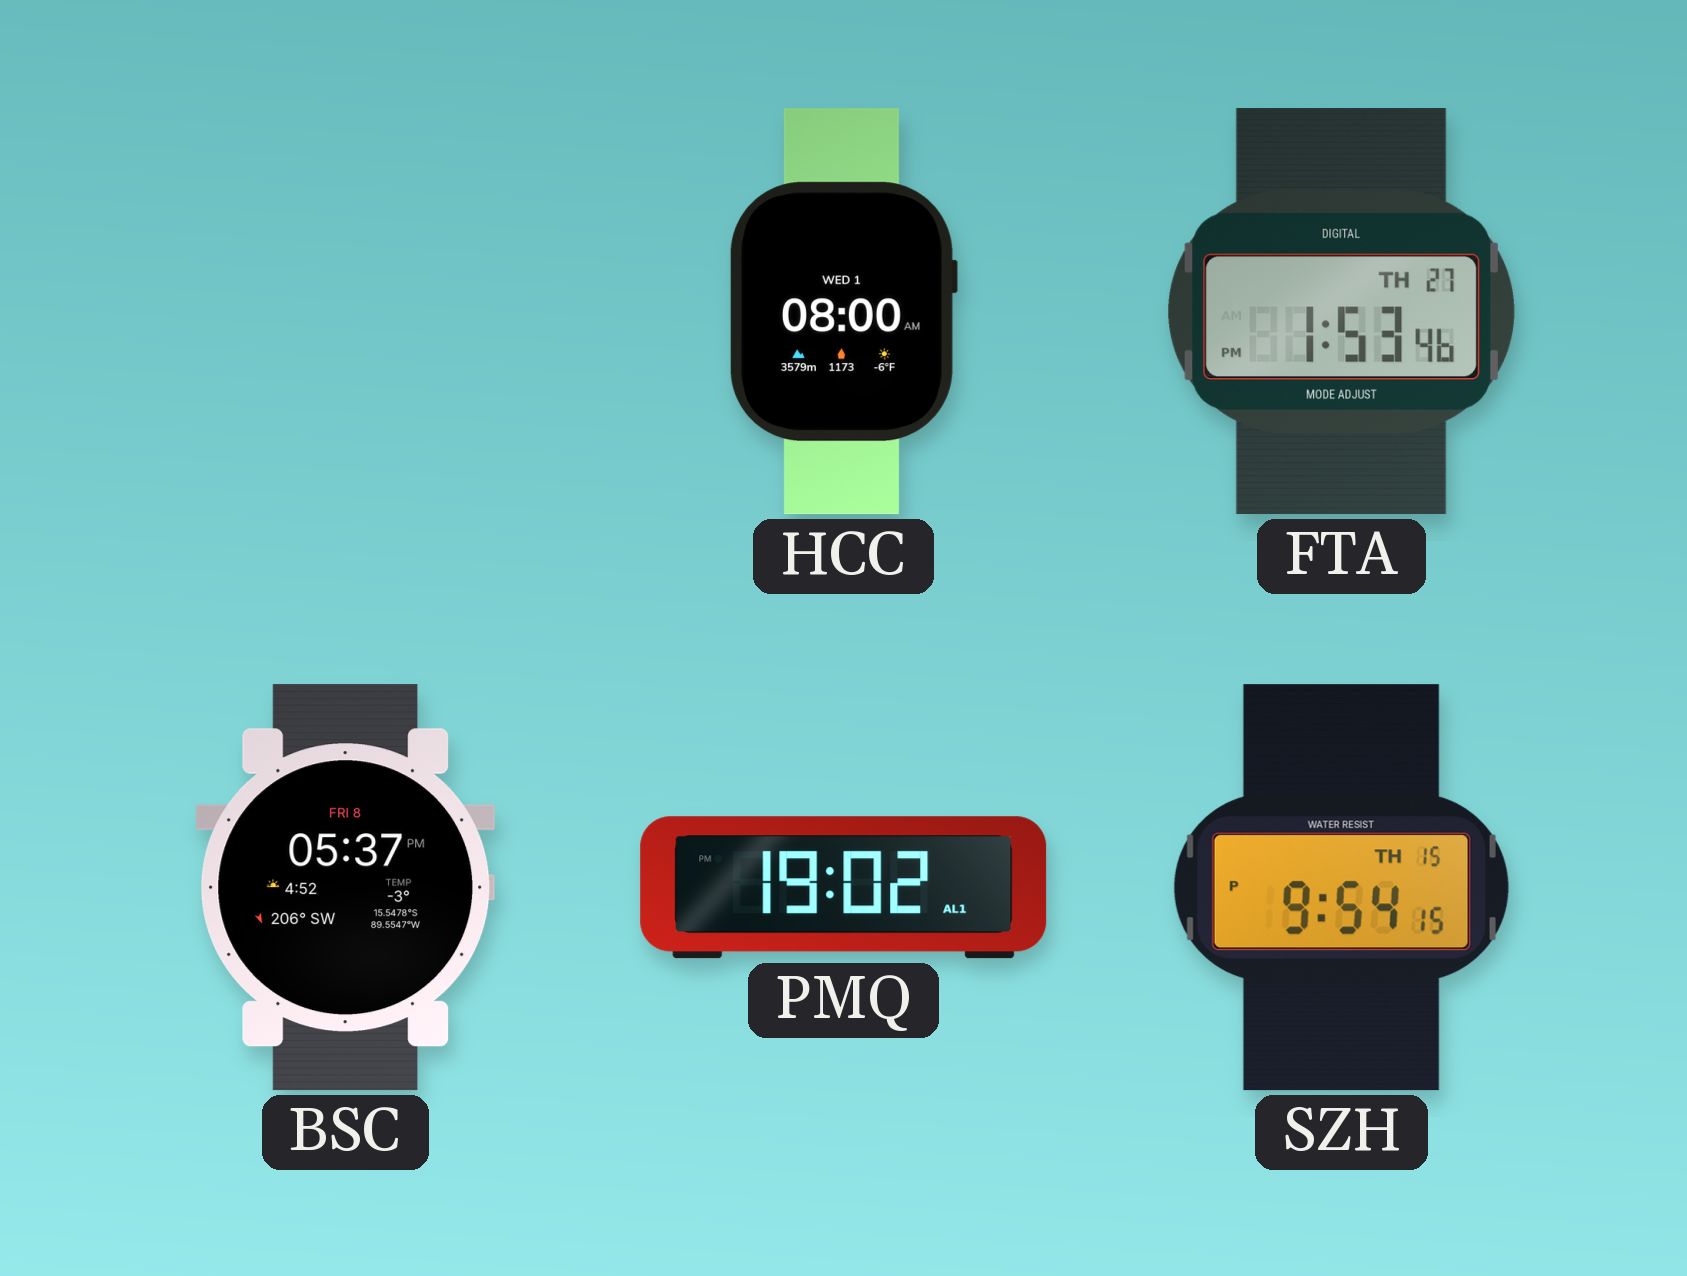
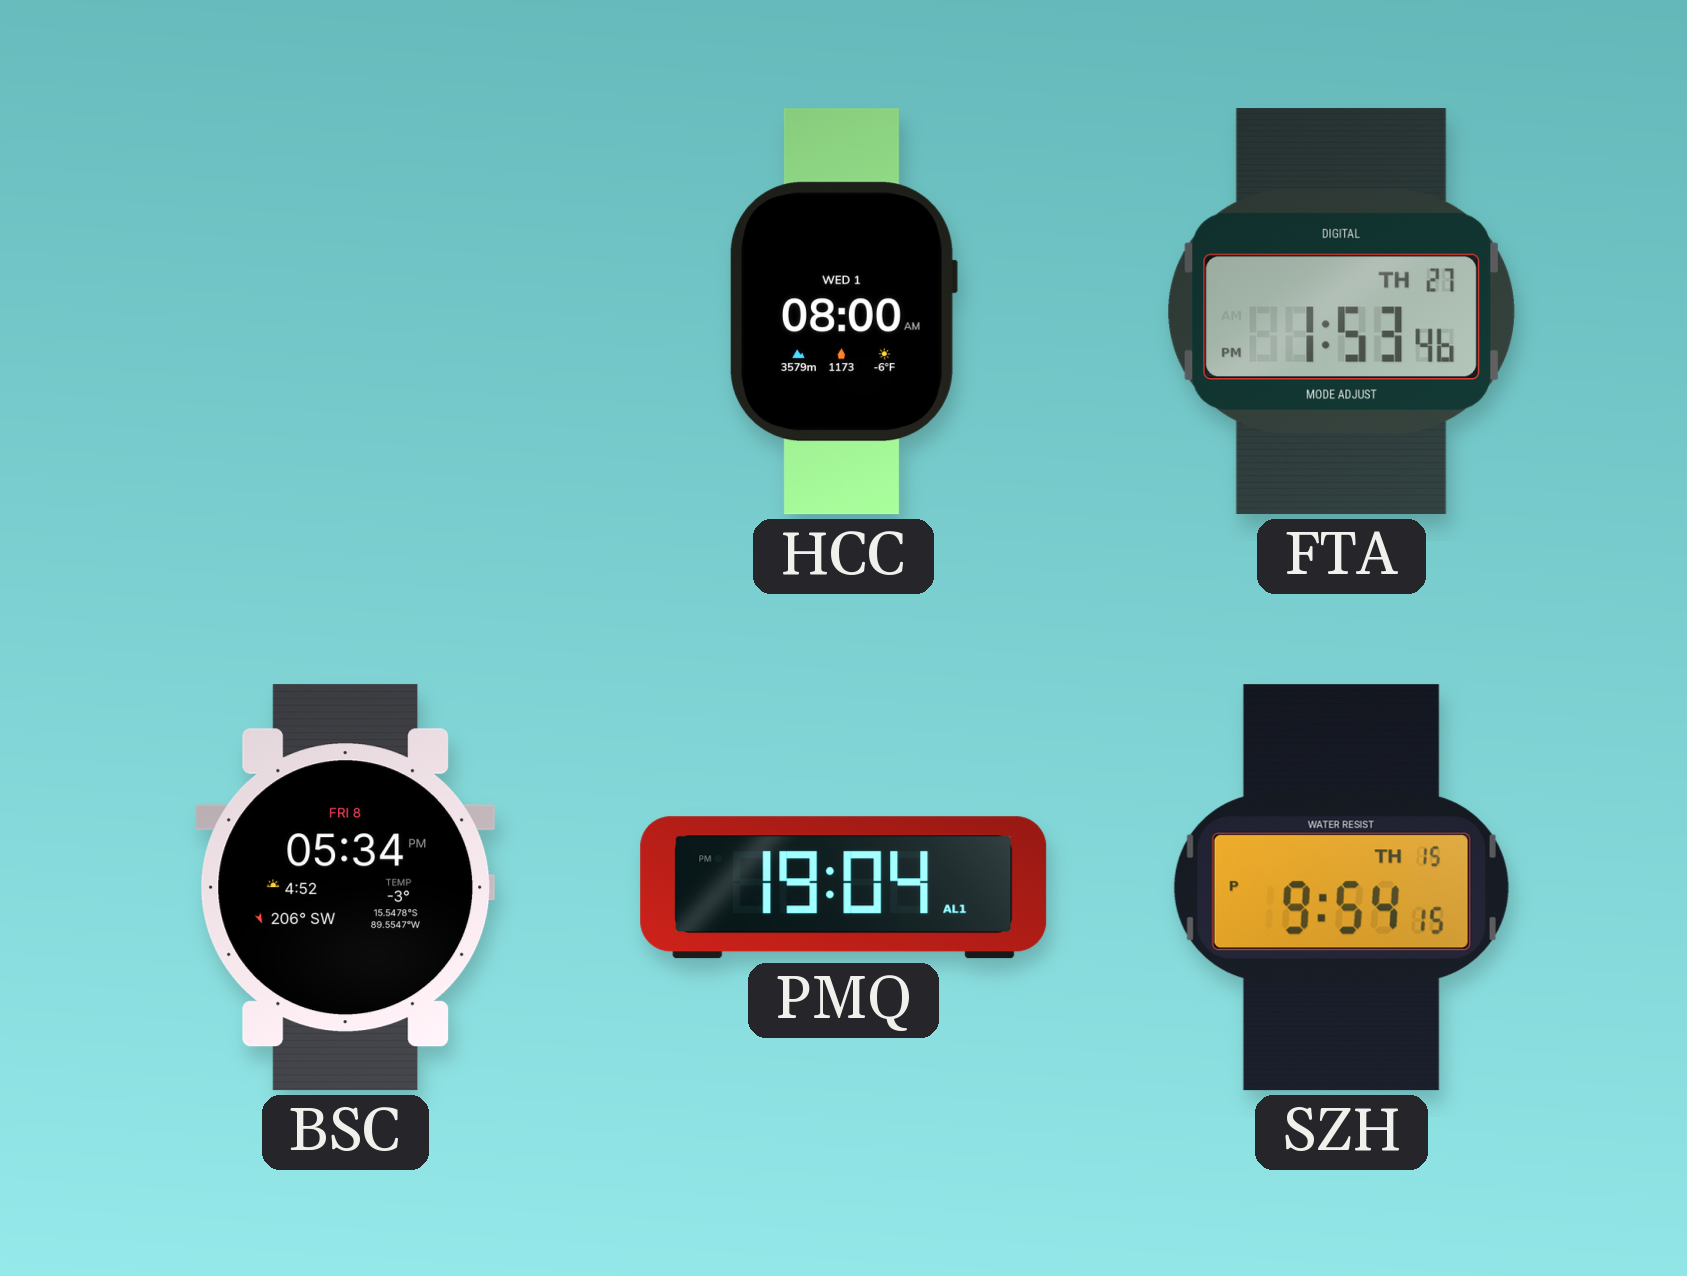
BSC: 05:37 -> 05:34
PMQ: 19:02 -> 19:04
